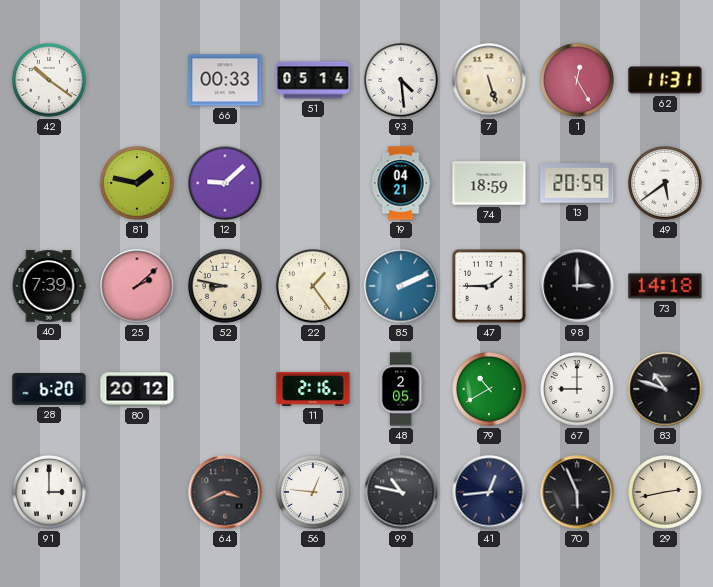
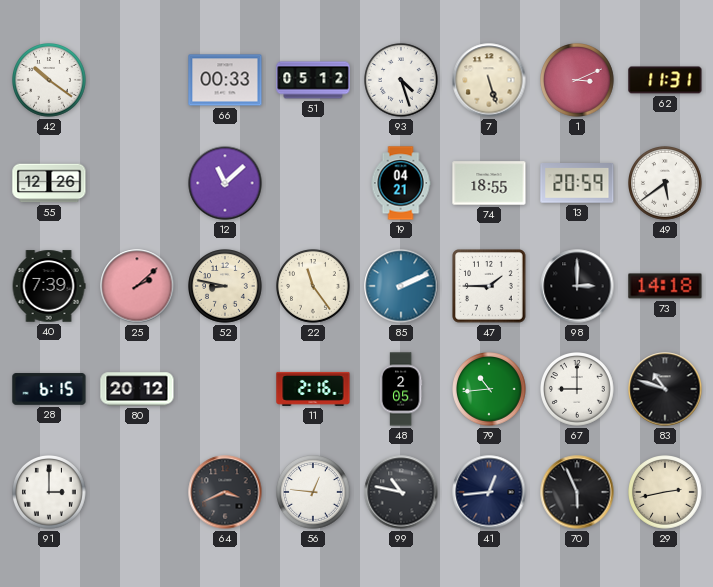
51: 05:14 -> 05:12
93: 4:29 -> 4:27
1: 12:25 -> 3:11
55: none -> 12:26
81: 1:47 -> none
12: 9:08 -> 11:08
74: 18:59 -> 18:55
22: 1:24 -> 11:24
28: 6:20 -> 6:15
79: 10:40 -> 10:44
